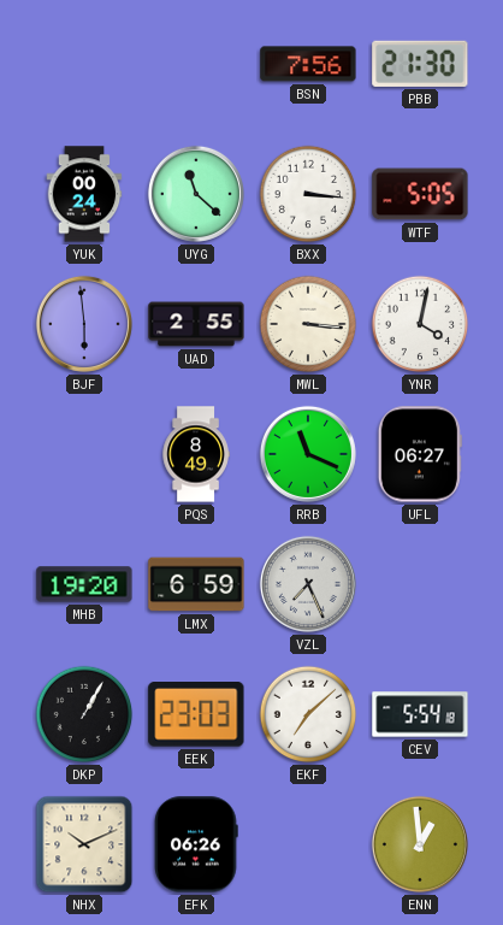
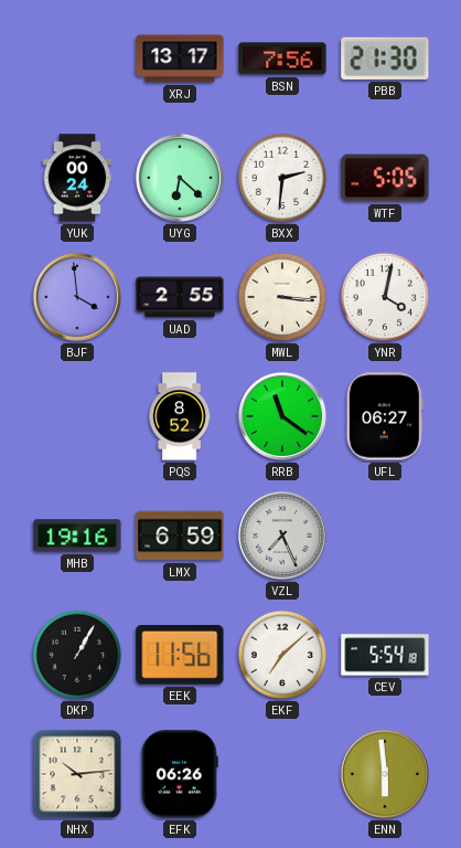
XRJ: none -> 13:17
UYG: 11:22 -> 6:22
BXX: 3:16 -> 2:31
BJF: 5:59 -> 3:59
PQS: 8:49 -> 8:52
RRB: 11:19 -> 11:21
MHB: 19:20 -> 19:16
EEK: 23:03 -> 11:56
NHX: 10:11 -> 10:14
ENN: 12:59 -> 5:59
